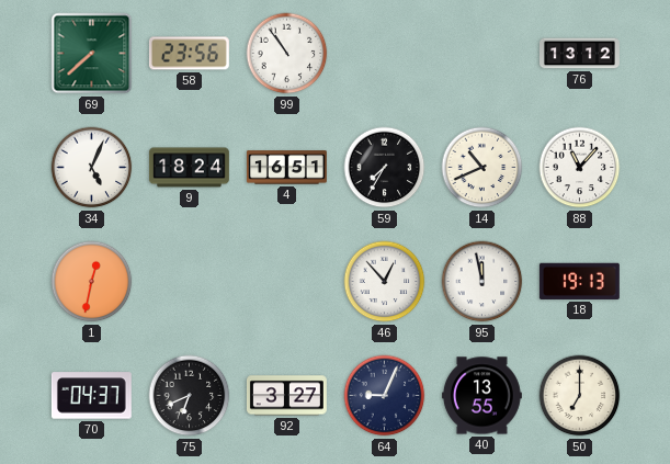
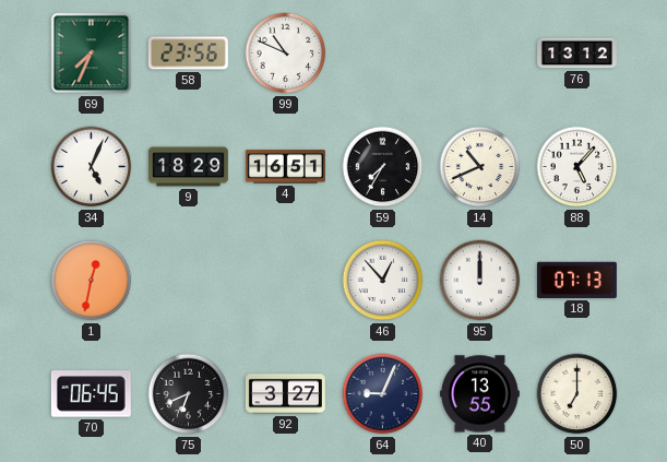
69: 7:38 -> 7:34
99: 10:54 -> 10:49
9: 18:24 -> 18:29
88: 11:07 -> 5:07
95: 11:58 -> 12:00
18: 19:13 -> 07:13
70: 04:37 -> 06:45
